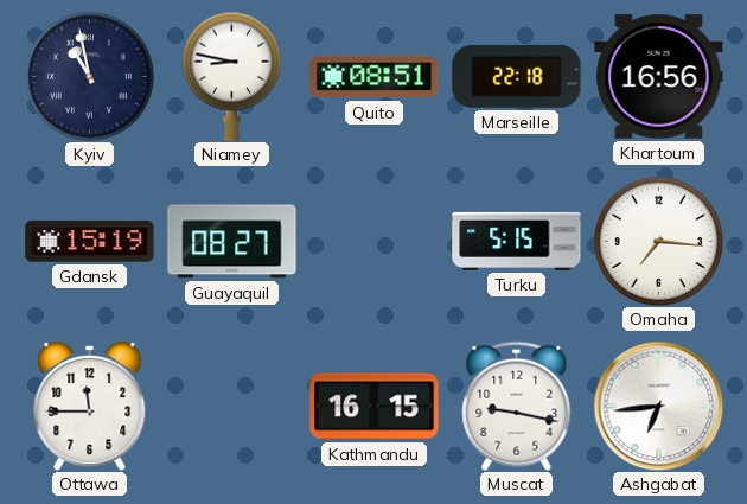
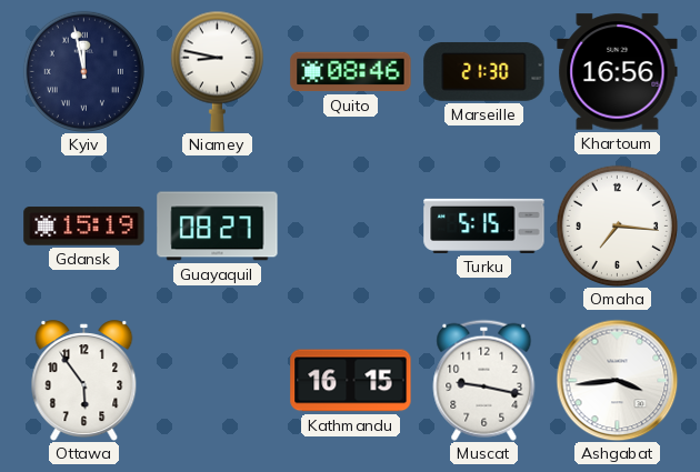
Kyiv: 10:58 -> 11:58
Quito: 08:51 -> 08:46
Marseille: 22:18 -> 21:30
Ottawa: 11:45 -> 5:54
Ashgabat: 6:44 -> 3:44
